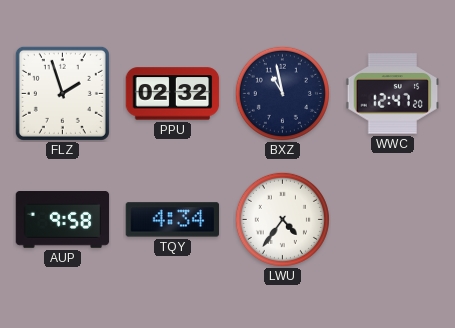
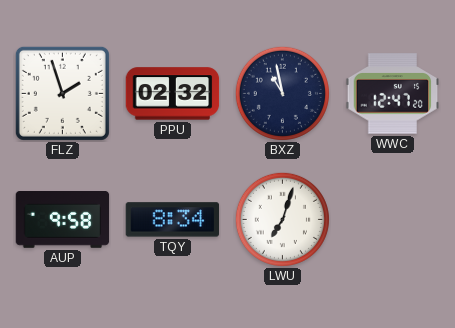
TQY: 4:34 -> 8:34
LWU: 4:36 -> 7:03
